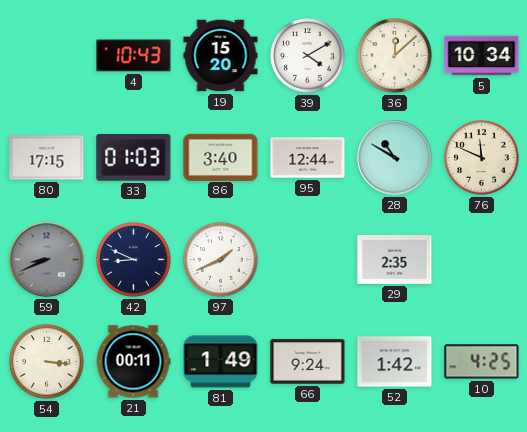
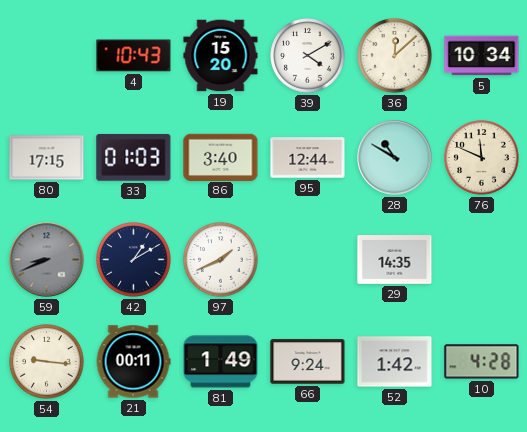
42: 8:49 -> 1:10
29: 2:35 -> 14:35
54: 3:16 -> 9:16
10: 4:25 -> 4:28
